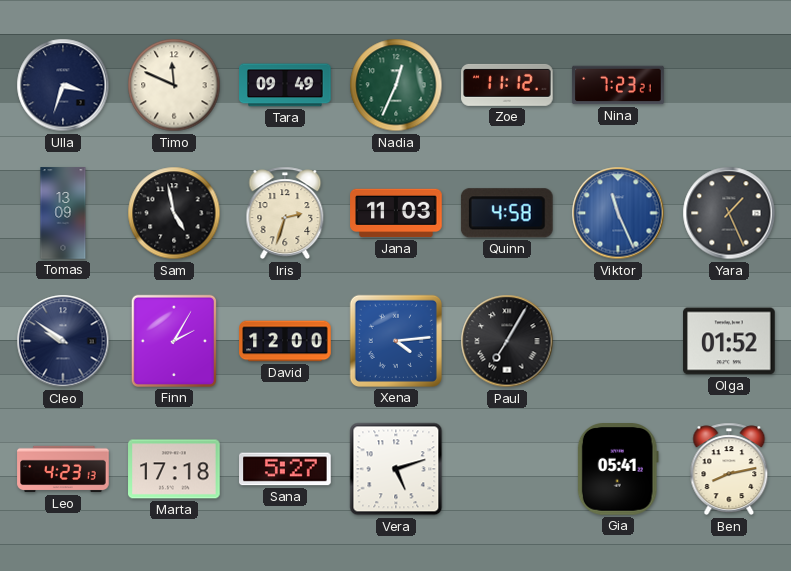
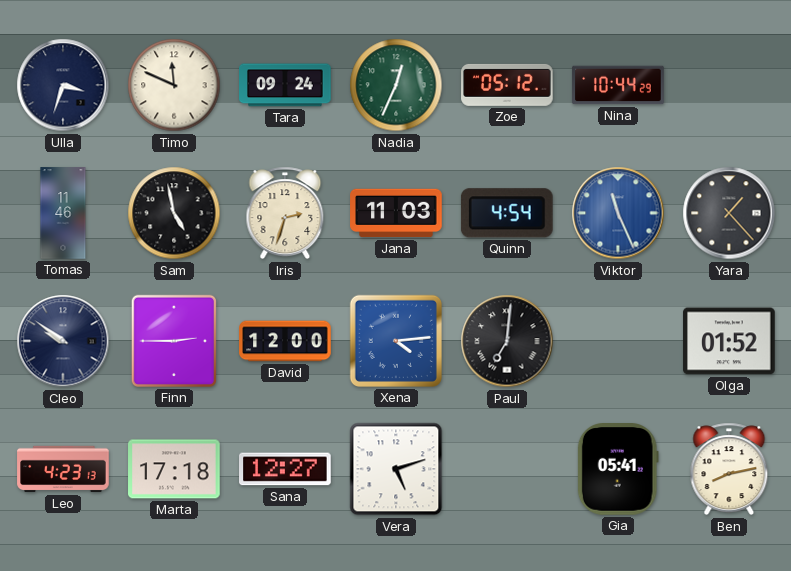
Tara: 09:49 -> 09:24
Zoe: 11:12 -> 05:12
Nina: 7:23 -> 10:44
Tomas: 13:09 -> 11:46
Quinn: 4:58 -> 4:54
Yara: 1:26 -> 1:23
Finn: 2:05 -> 2:45
Paul: 7:05 -> 7:01
Sana: 5:27 -> 12:27
